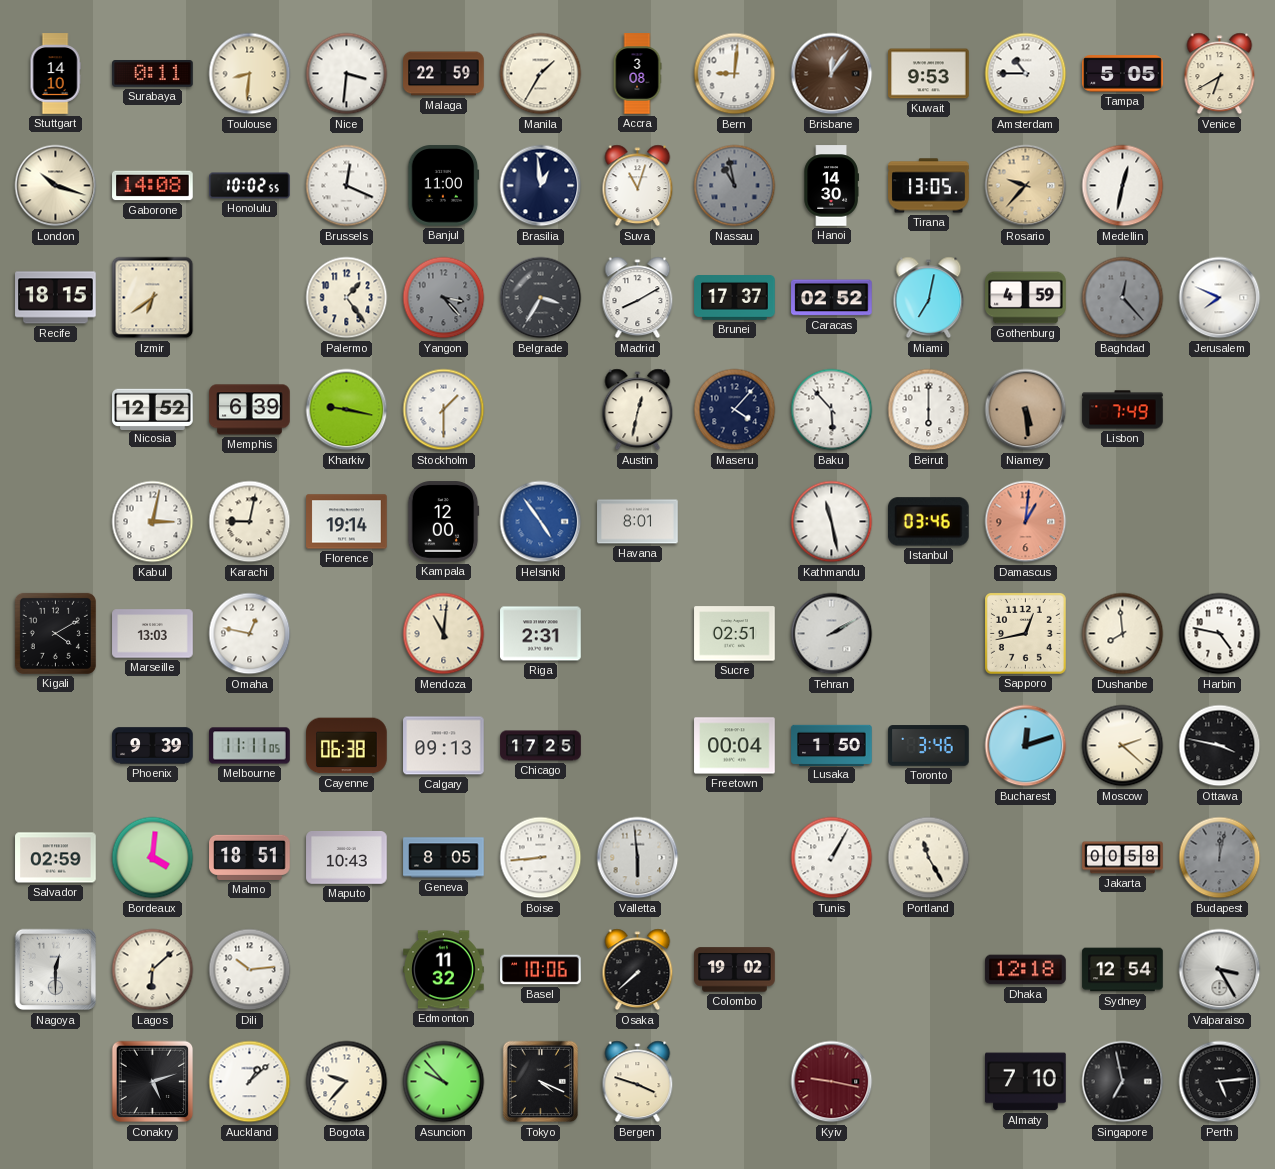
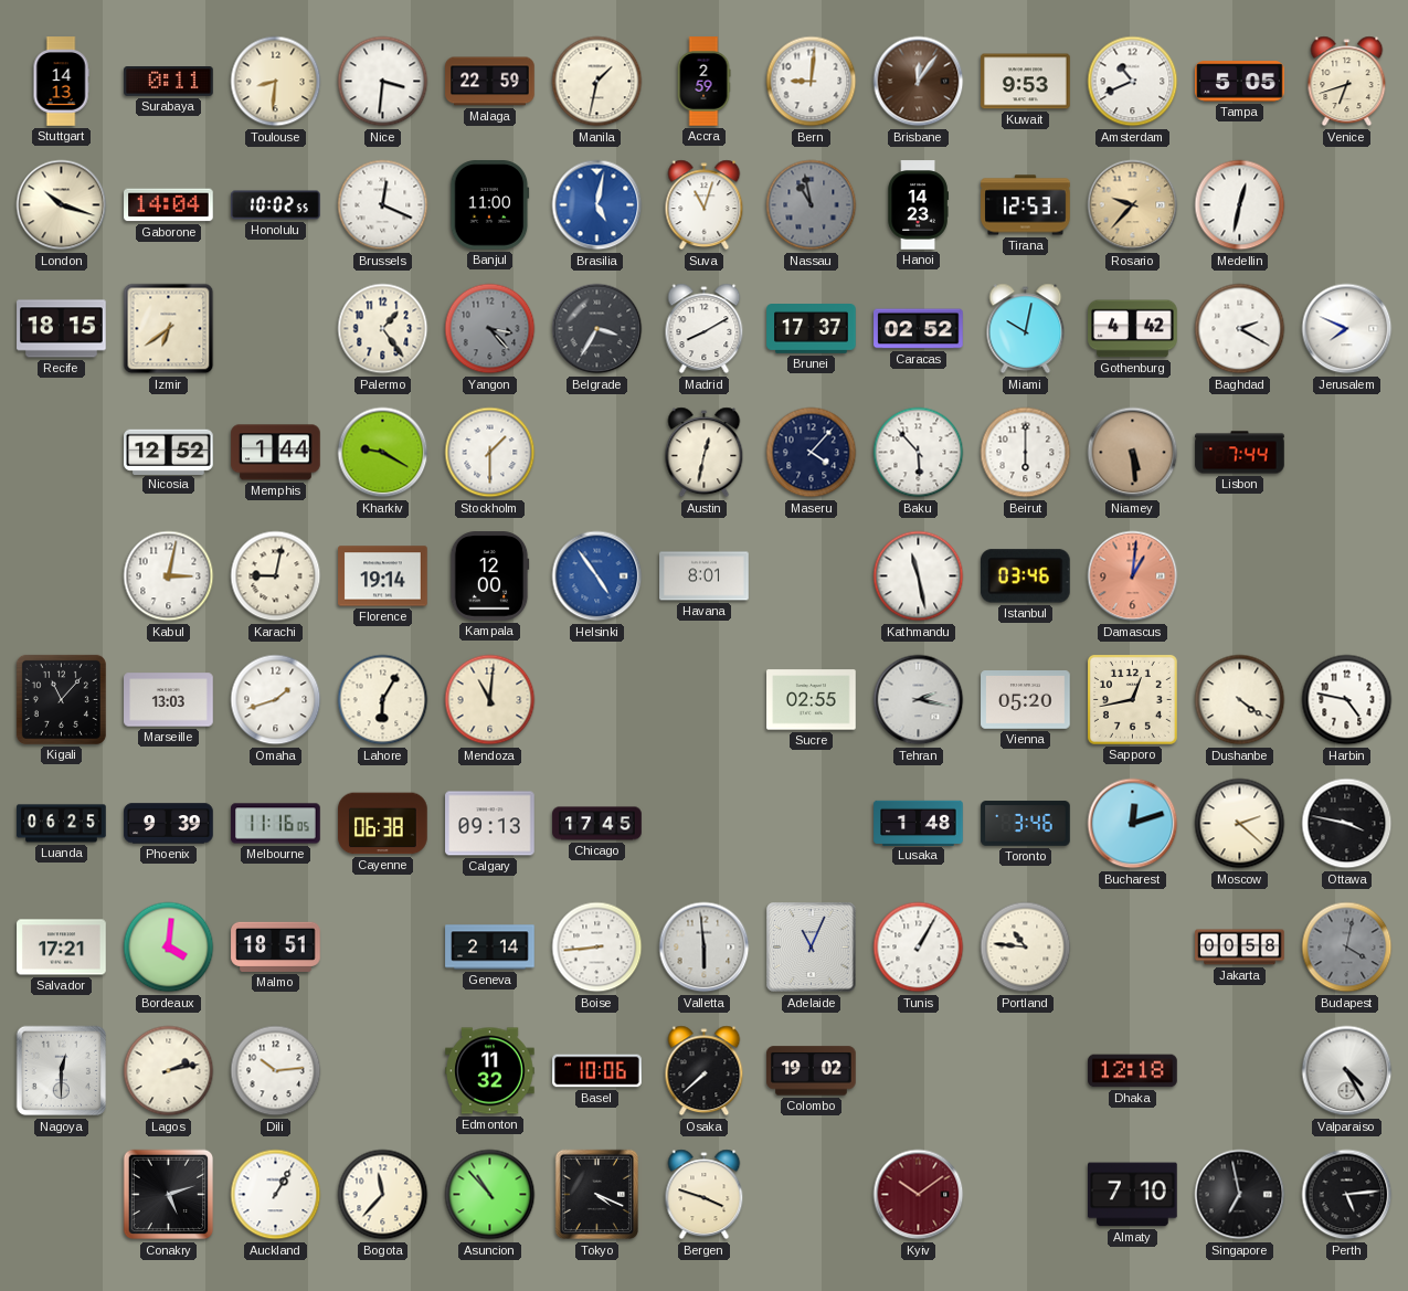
Stuttgart: 14:10 -> 14:13
Manila: 1:35 -> 1:32
Accra: 3:08 -> 2:59
Amsterdam: 10:45 -> 10:41
Venice: 6:40 -> 6:42
Gaborone: 14:08 -> 14:04
Brasilia: 12:59 -> 5:02
Brasilia dial: navy -> blue
Hanoi: 14:30 -> 14:23
Tirana: 13:05 -> 12:53
Miami: 7:02 -> 10:02
Gothenburg: 4:59 -> 4:42
Baghdad: 12:23 -> 2:20
Baghdad dial: grey -> white
Memphis: 6:39 -> 1:44
Kharkiv: 9:17 -> 9:20
Lisbon: 7:49 -> 7:44
Kigali: 4:10 -> 11:07
Omaha: 12:47 -> 1:42
Lahore: none -> 6:05
Riga: 2:31 -> none
Sucre: 02:51 -> 02:55
Tehran: 2:10 -> 2:17
Vienna: none -> 05:20
Dushanbe: 7:59 -> 4:21
Luanda: none -> 06:25
Melbourne: 11:11 -> 11:16
Chicago: 17:25 -> 17:45
Freetown: 00:04 -> none
Lusaka: 1:50 -> 1:48
Salvador: 02:59 -> 17:21
Maputo: 10:43 -> none
Geneva: 8:05 -> 2:14
Adelaide: none -> 11:04
Portland: 11:25 -> 10:46
Budapest: 12:02 -> 4:02
Lagos: 6:08 -> 2:13
Sydney: 12:54 -> none
Valparaiso: 3:25 -> 4:25
Auckland: 1:08 -> 1:05
Bogota: 9:37 -> 11:37
Asuncion: 9:53 -> 10:53
Kyiv: 9:17 -> 10:09
